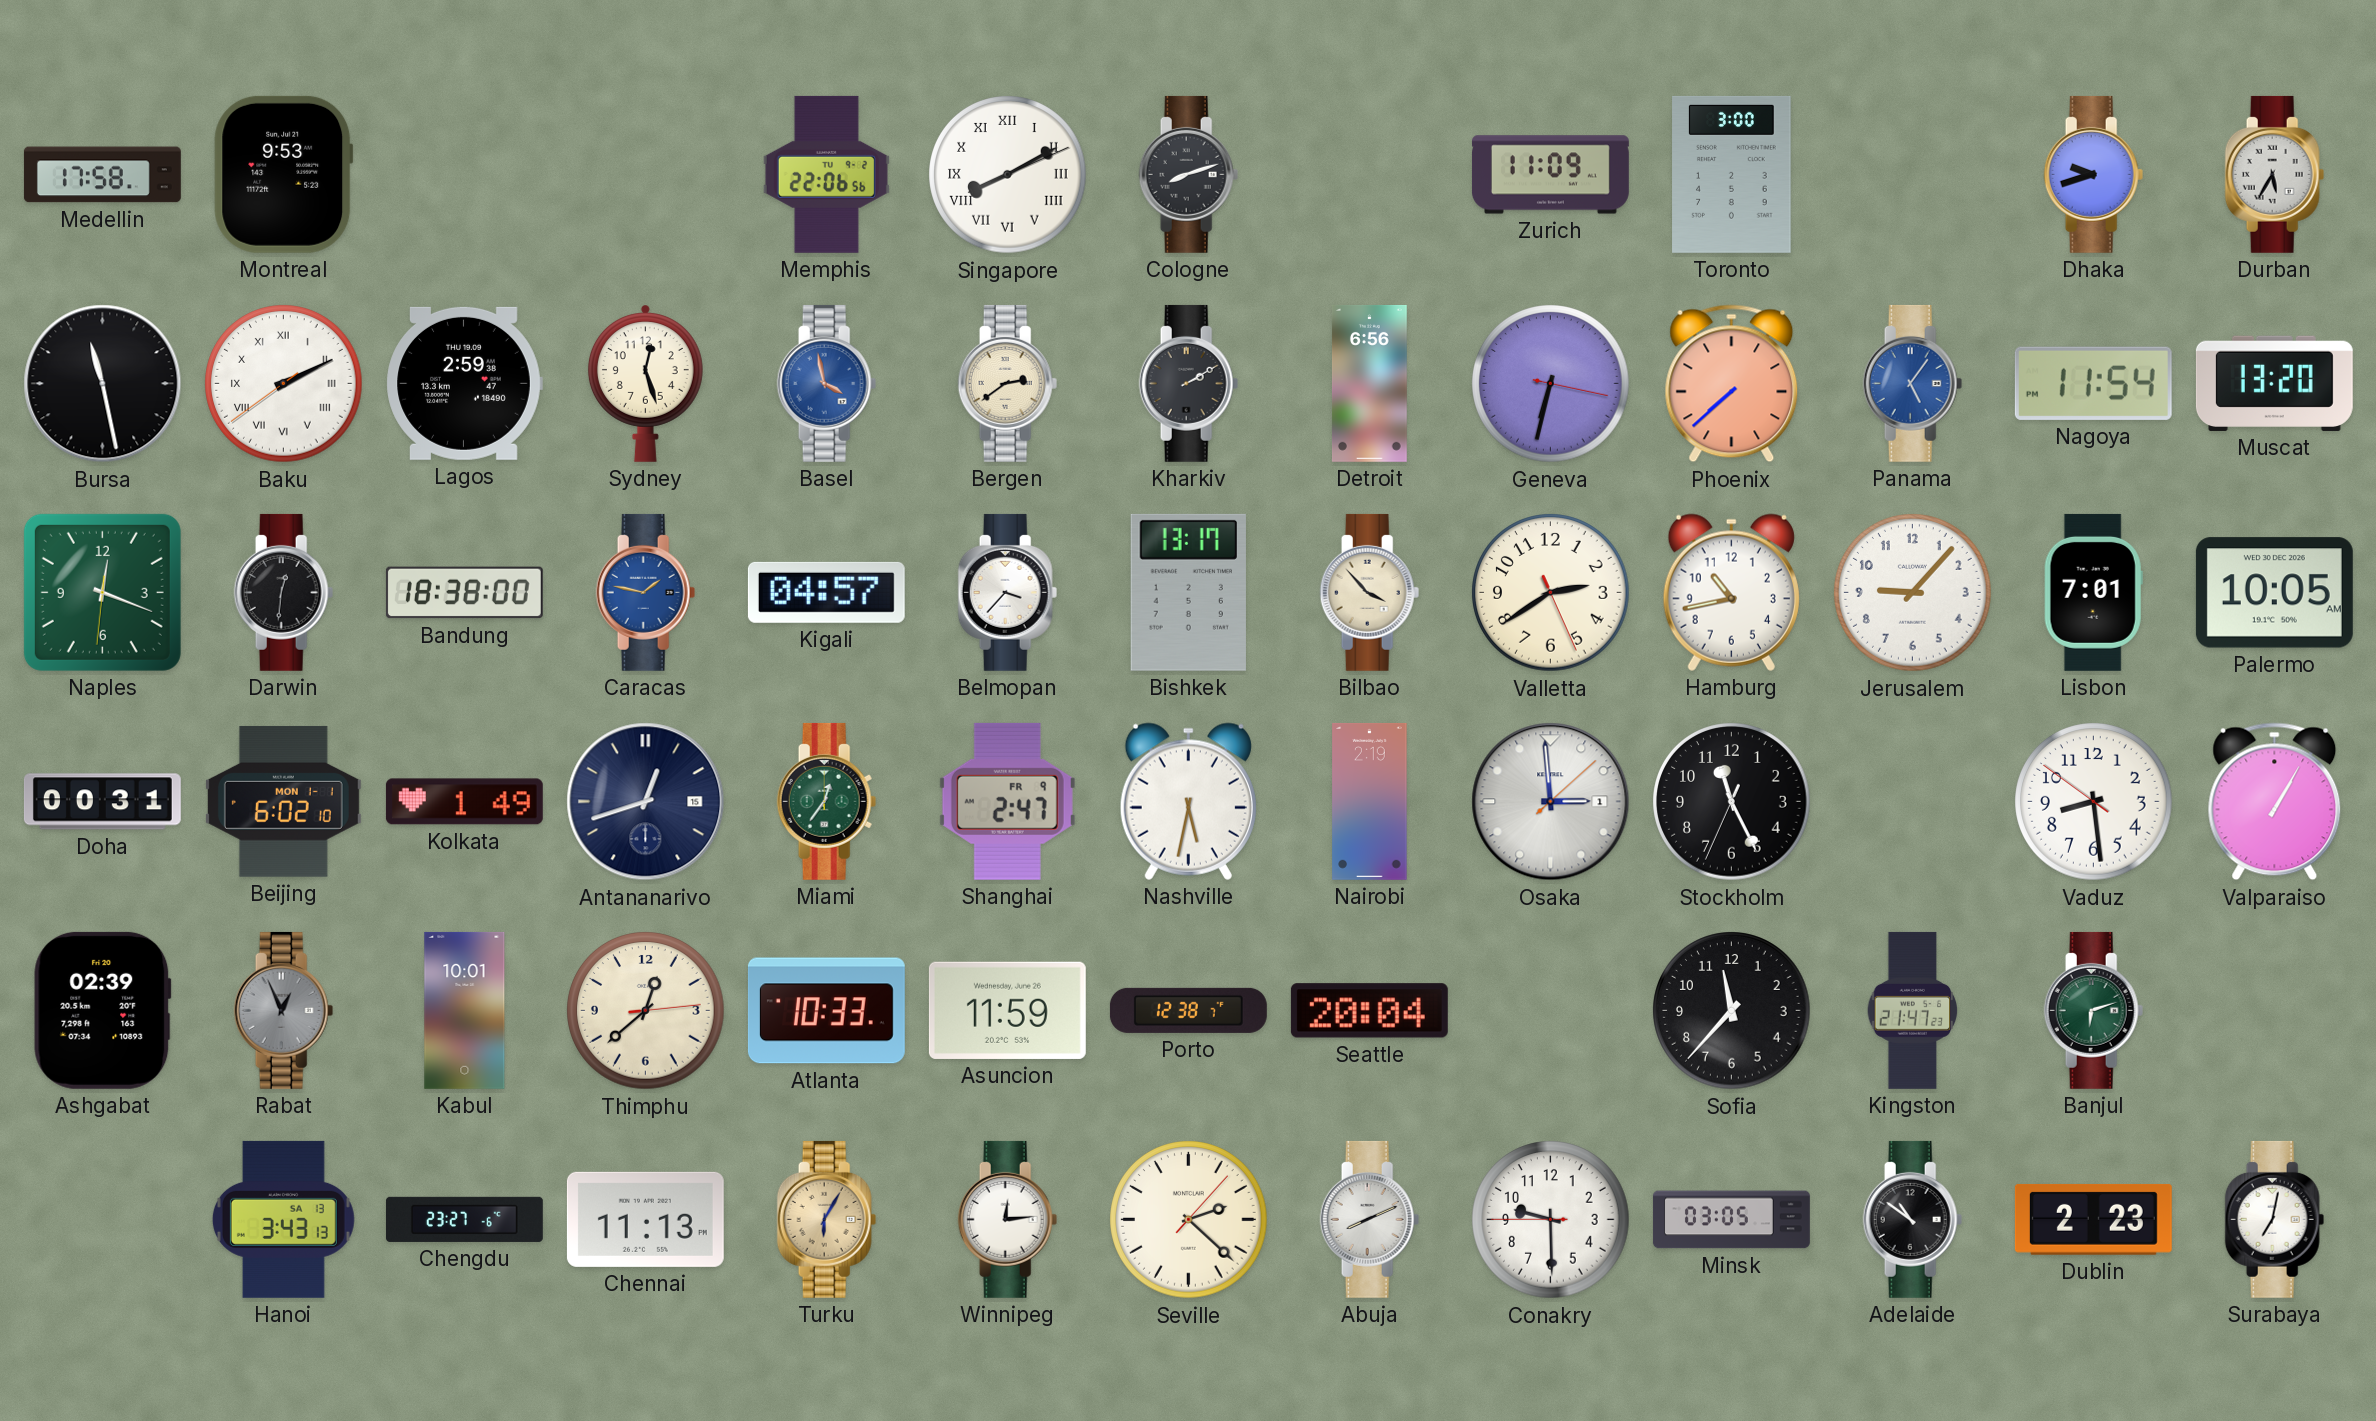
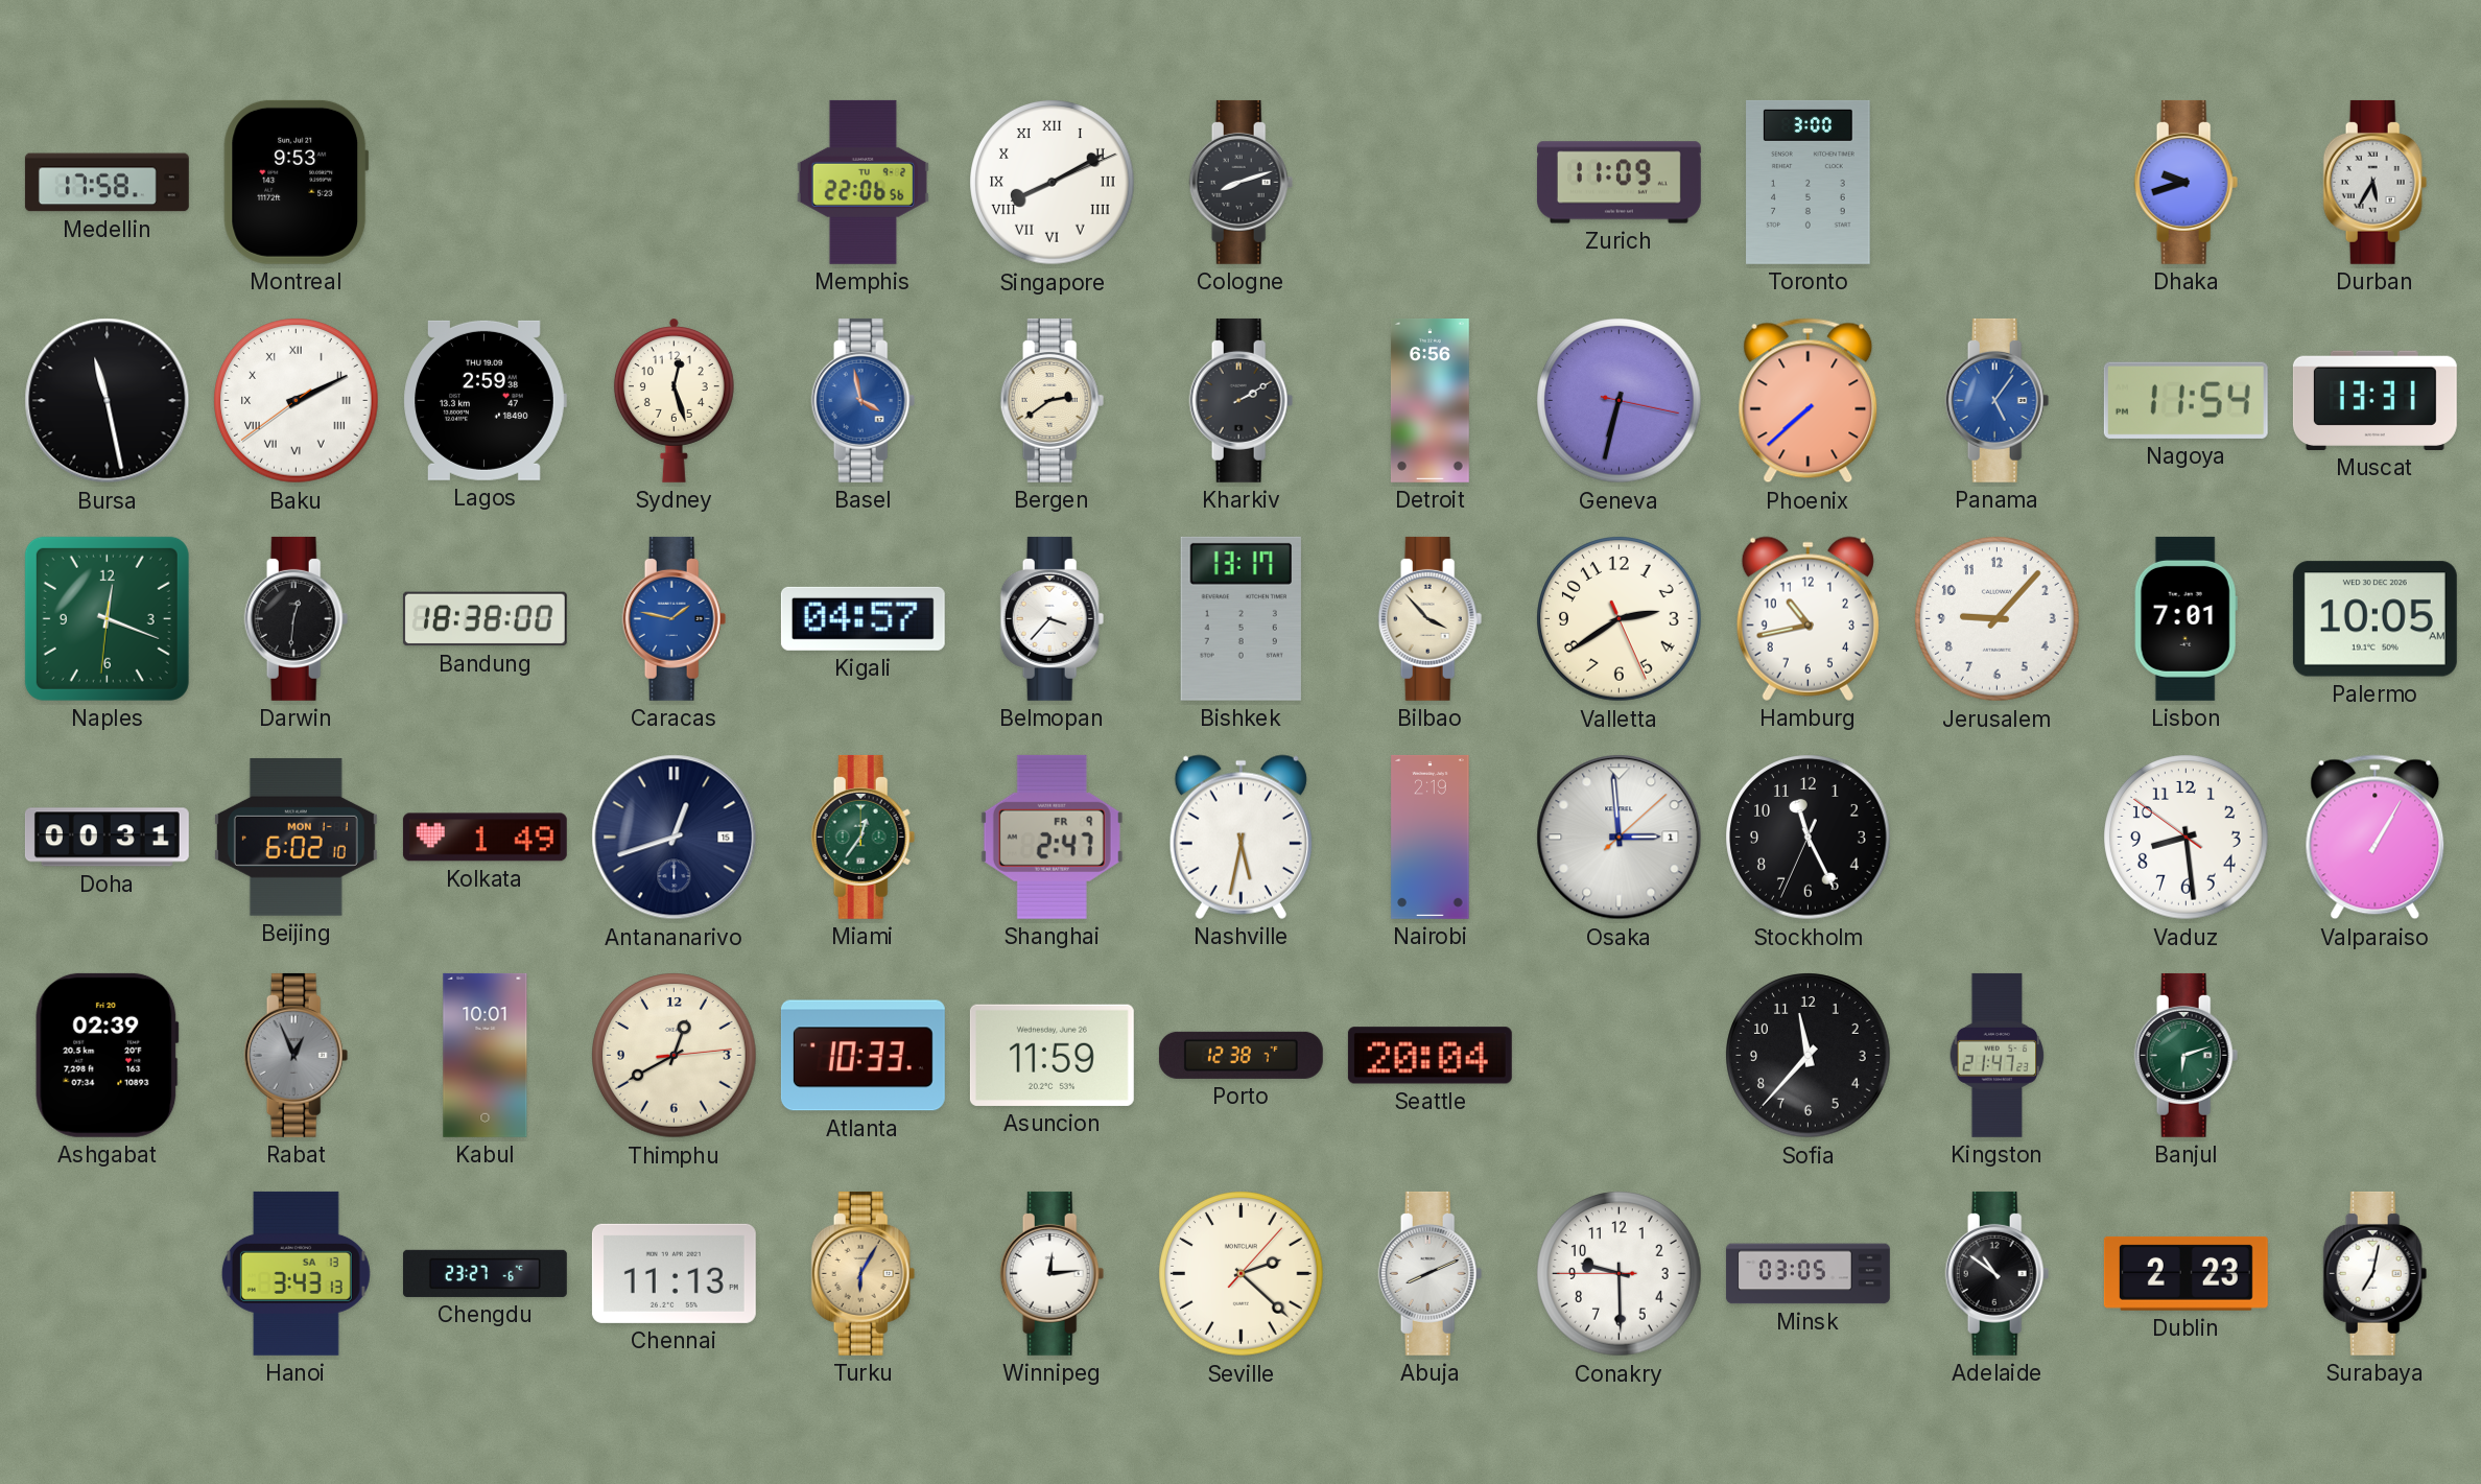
Muscat: 13:20 -> 13:31
Thimphu: 12:38 -> 12:40
